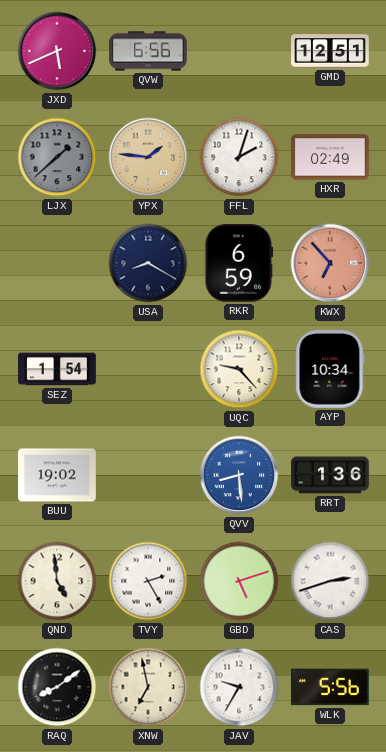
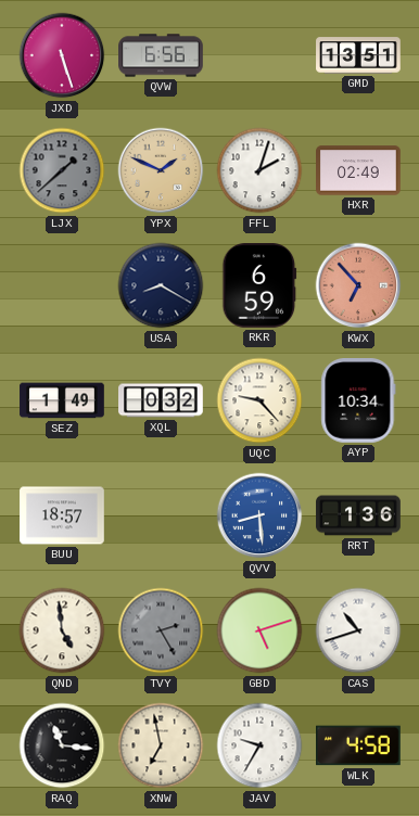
JXD: 5:41 -> 5:27
GMD: 12:51 -> 13:51
YPX: 1:46 -> 1:49
SEZ: 1:54 -> 1:49
XQL: none -> 0:32
BUU: 19:02 -> 18:57
TVY dial: white -> grey
CAS: 2:42 -> 10:42
RAQ: 8:09 -> 11:16
WLK: 5:56 -> 4:58
